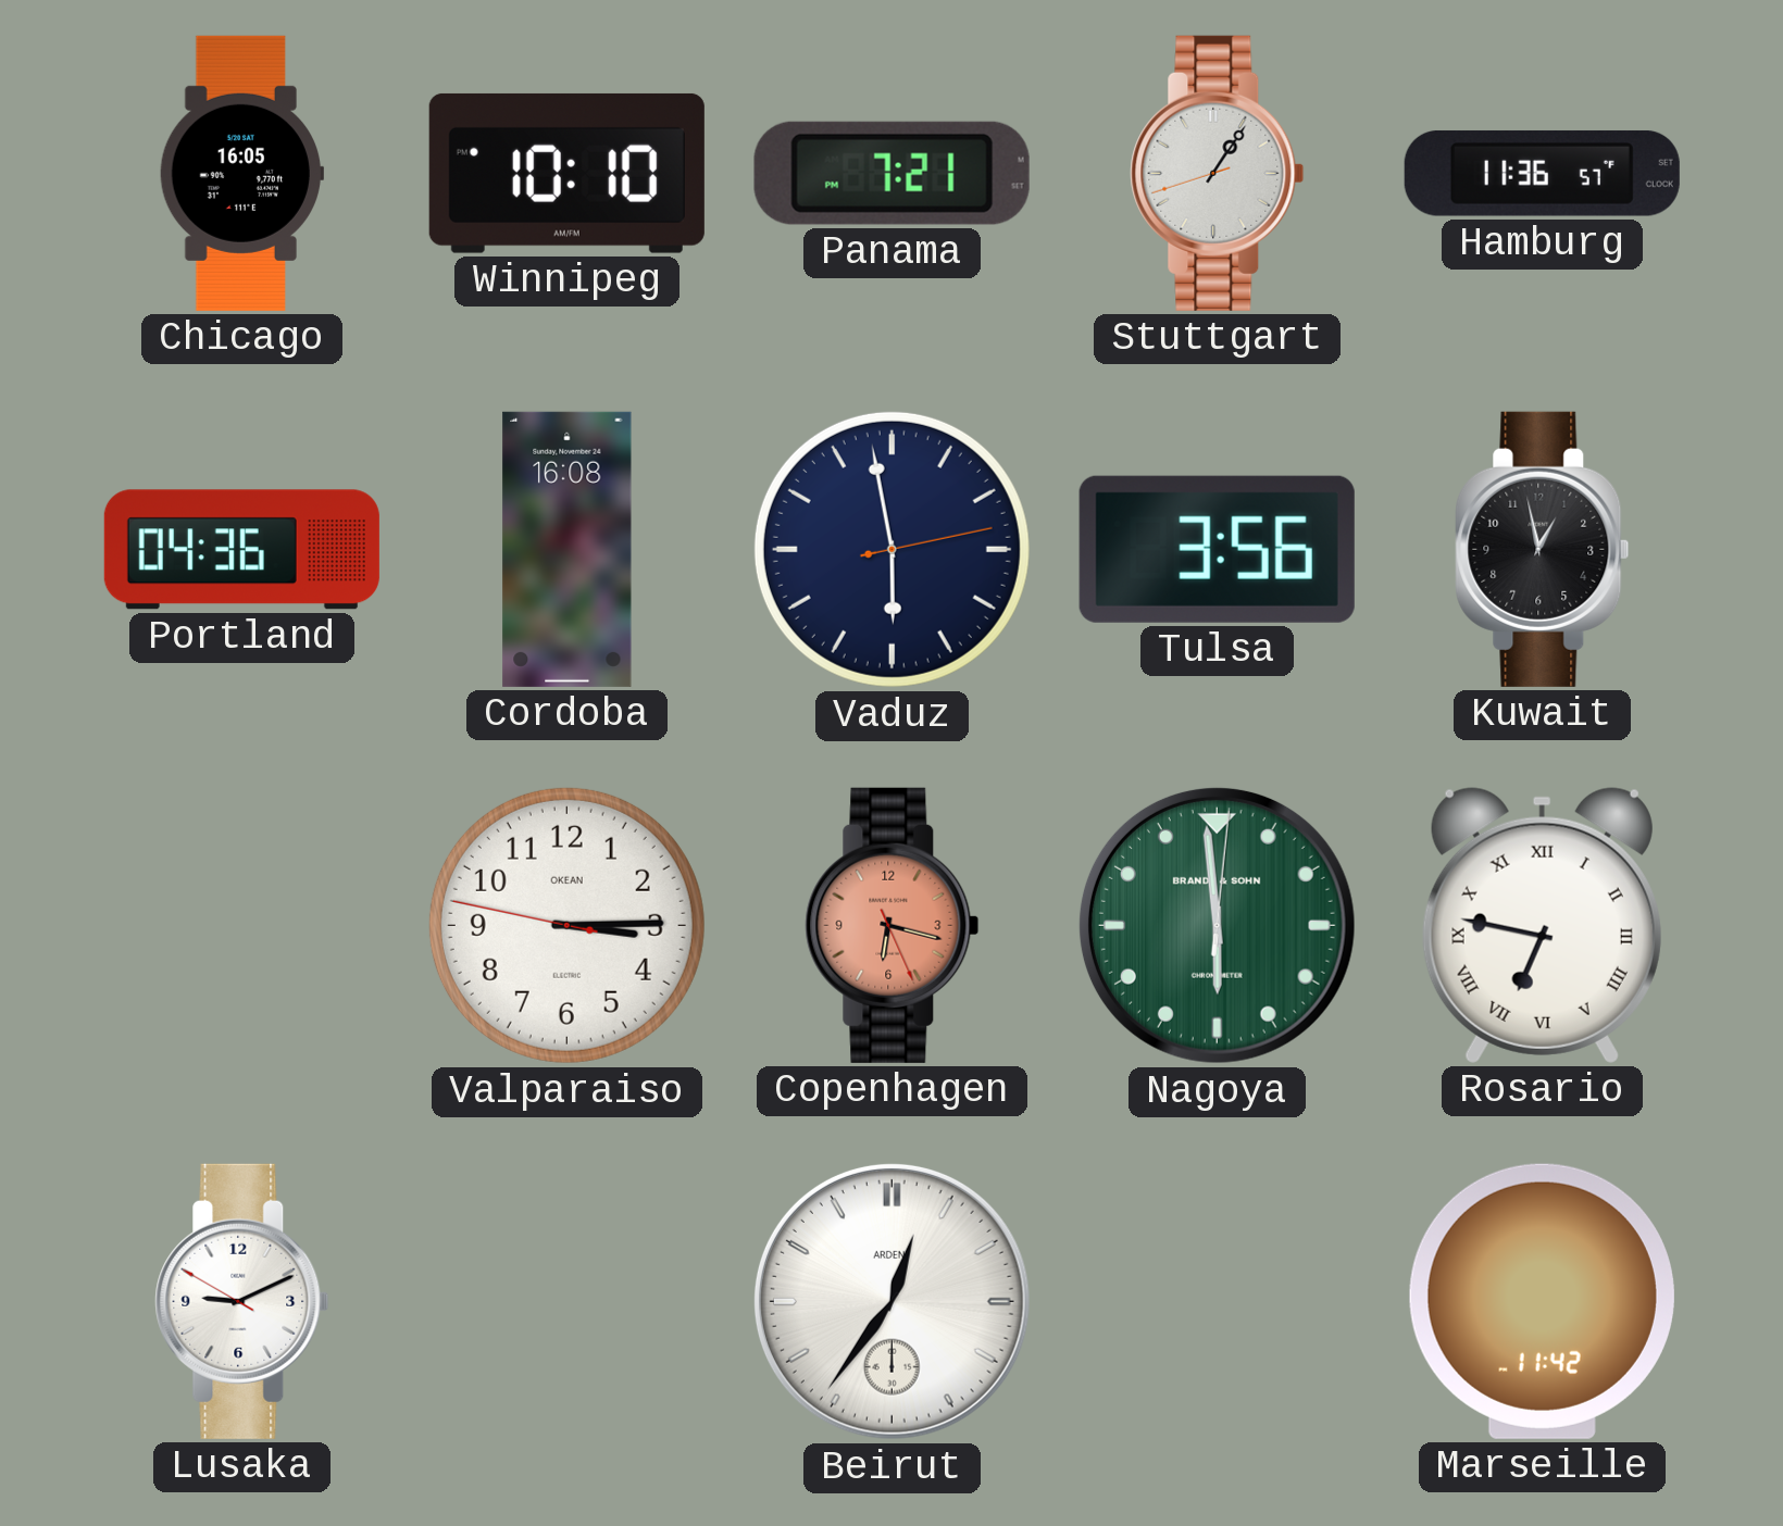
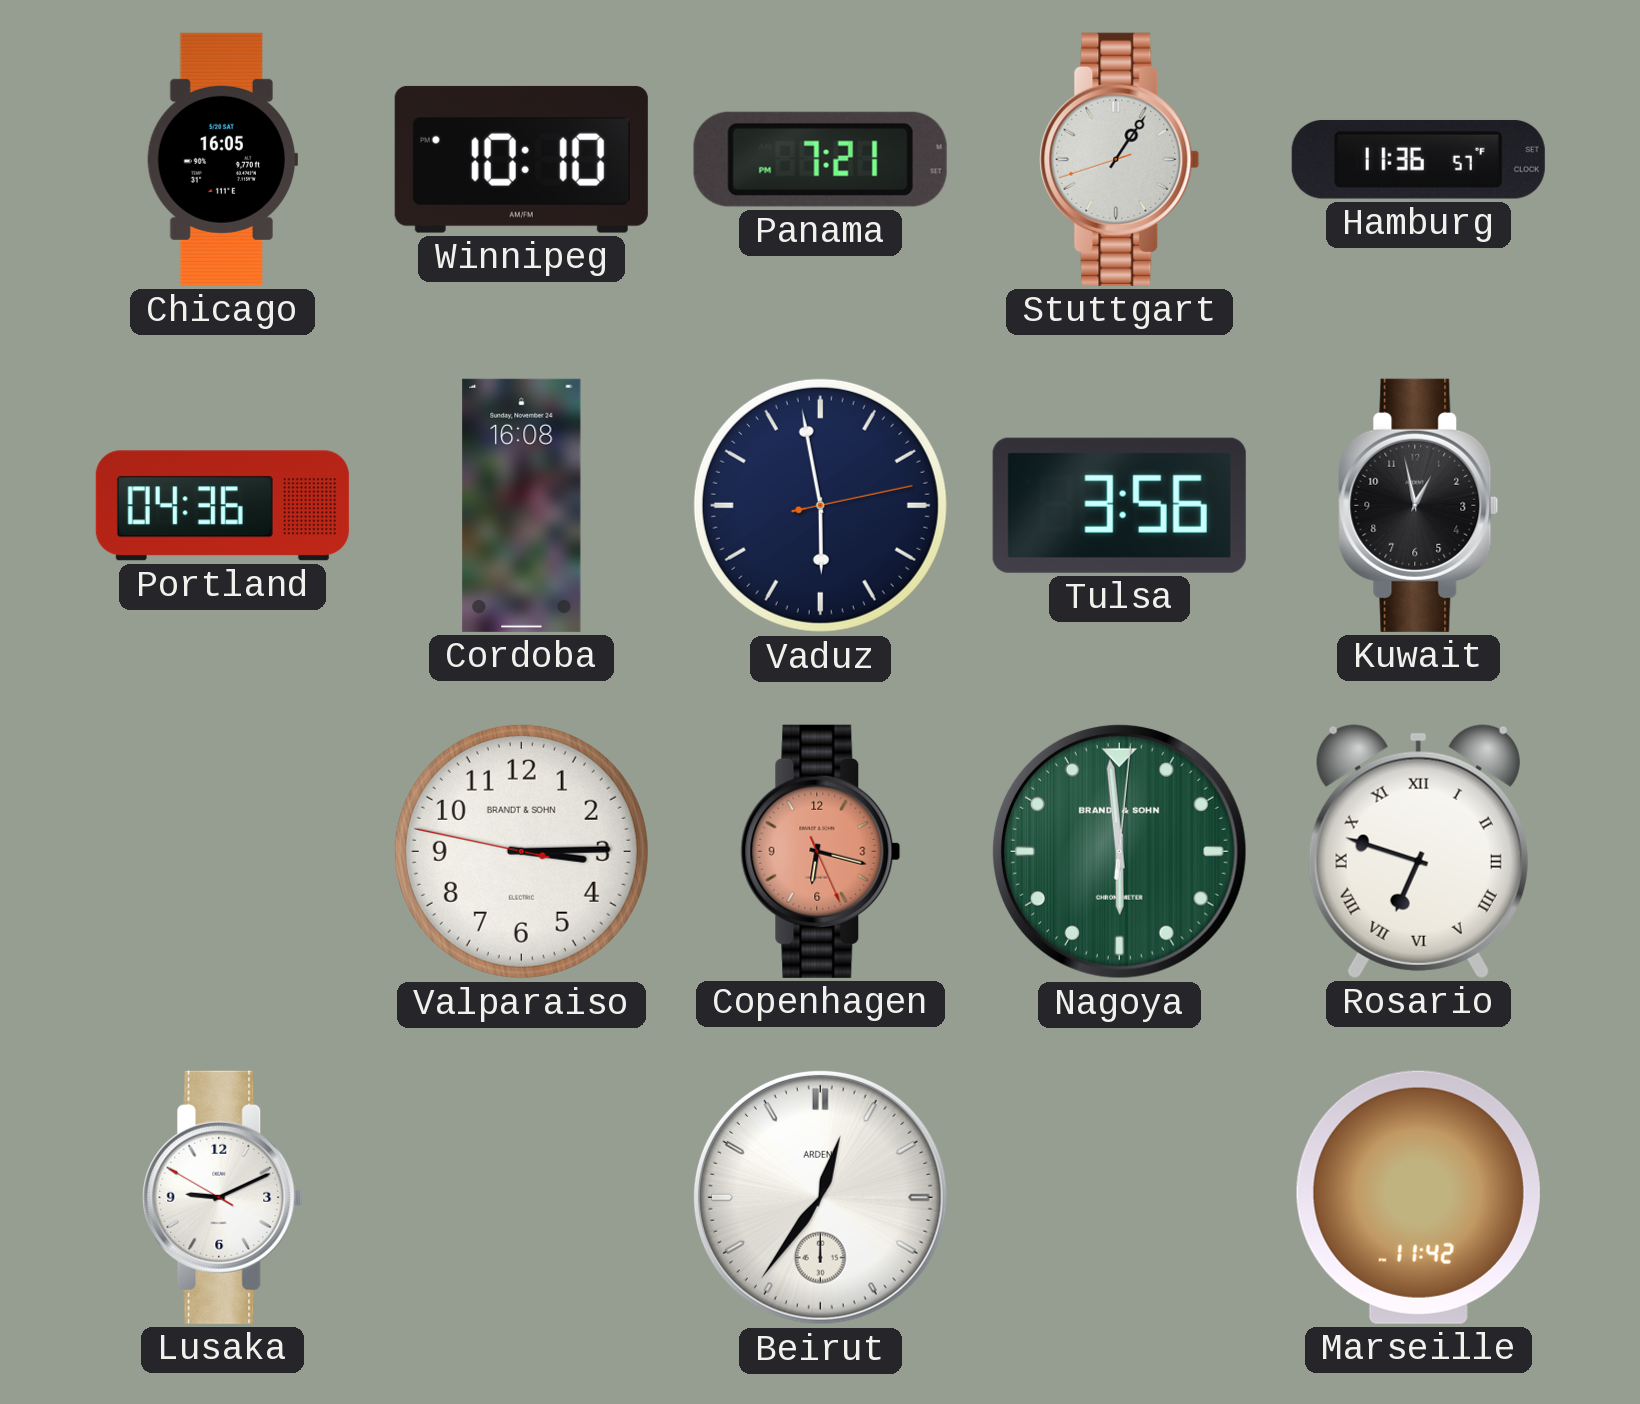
Valparaiso brand: OKEAN -> BRANDT & SOHN
Rosario: 6:47 -> 6:48
